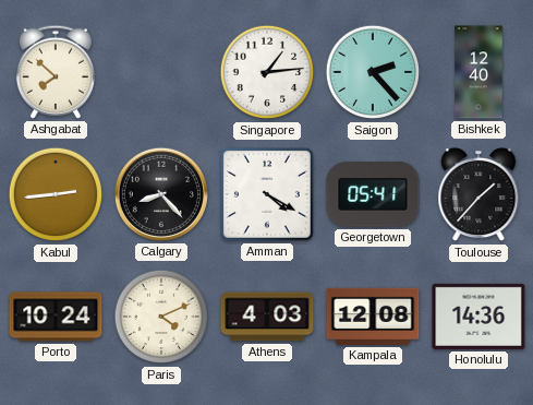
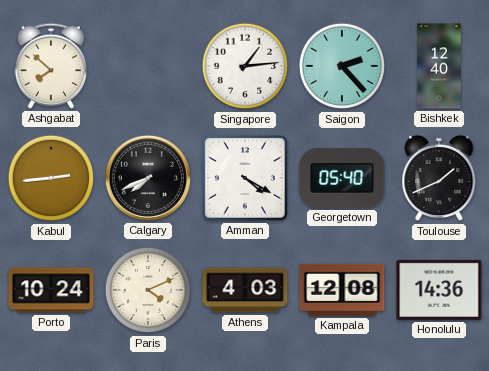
Calgary: 8:23 -> 7:41
Georgetown: 05:41 -> 05:40
Toulouse: 1:37 -> 1:41
